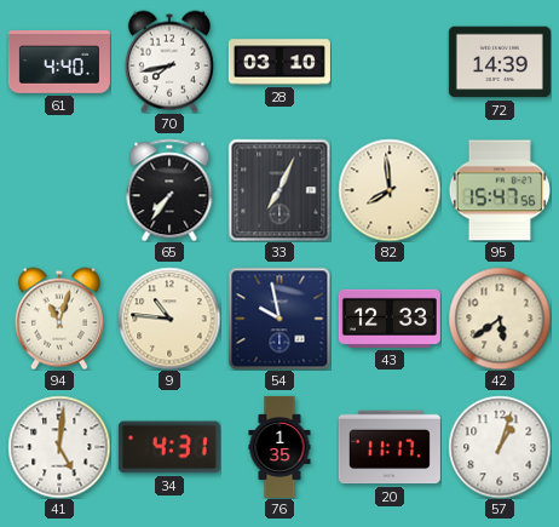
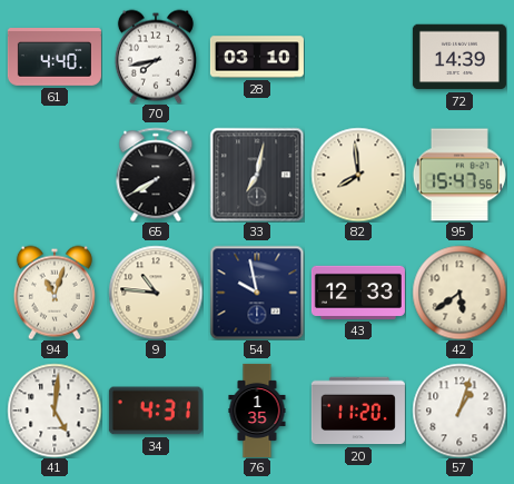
65: 7:36 -> 7:40
33: 7:04 -> 7:02
20: 11:17 -> 11:20
